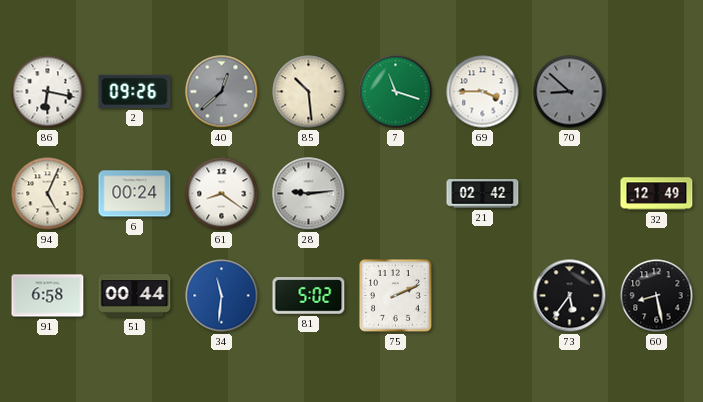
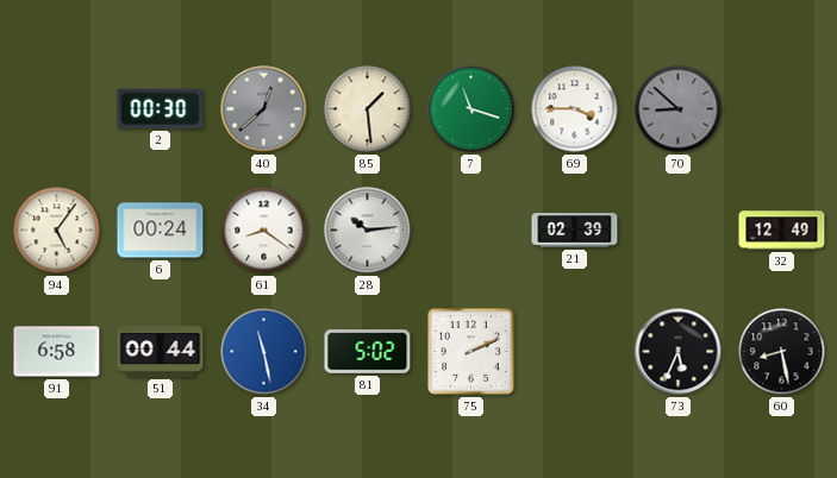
86: 6:17 -> none
2: 09:26 -> 00:30
85: 10:29 -> 1:29
94: 5:04 -> 5:06
28: 9:14 -> 10:14
21: 02:42 -> 02:39
34: 11:31 -> 11:28
73: 5:36 -> 5:34
